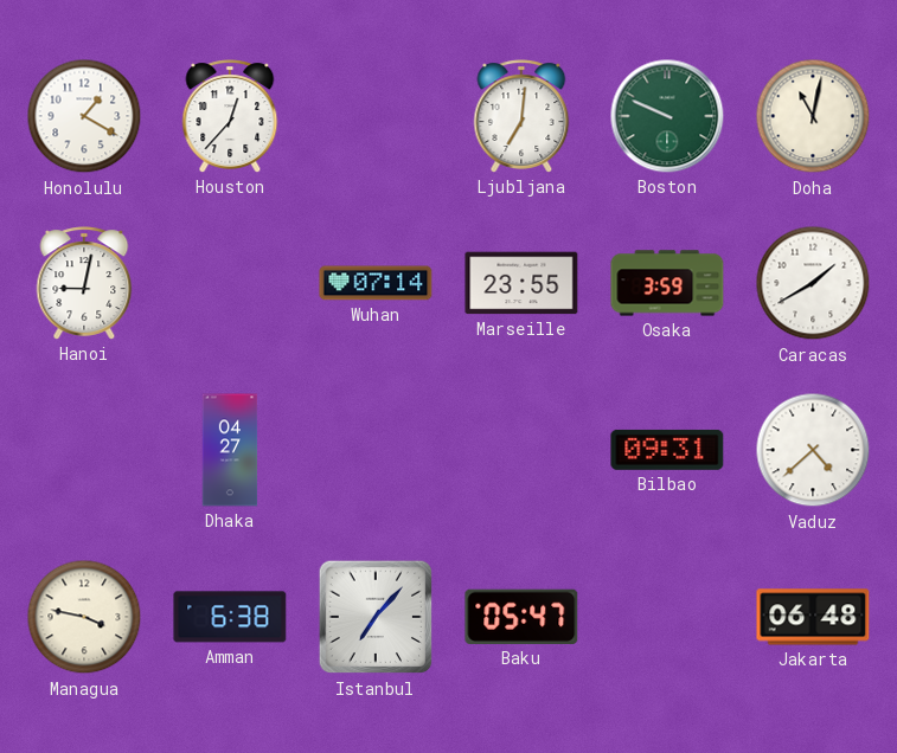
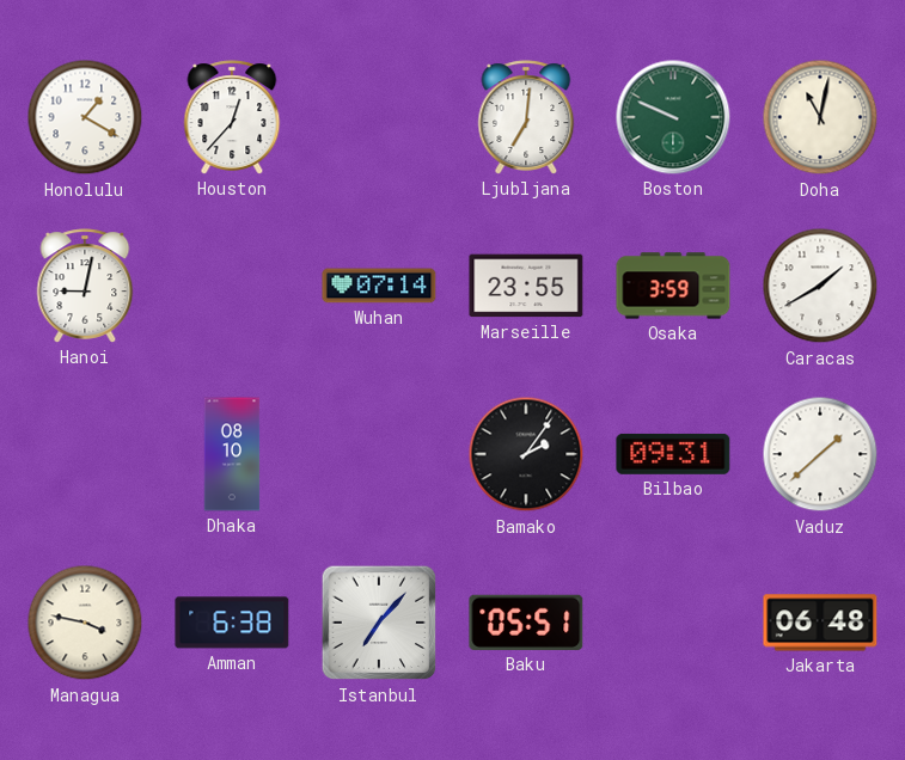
Dhaka: 04:27 -> 08:10
Bamako: none -> 2:06
Vaduz: 4:38 -> 1:38
Baku: 05:47 -> 05:51
